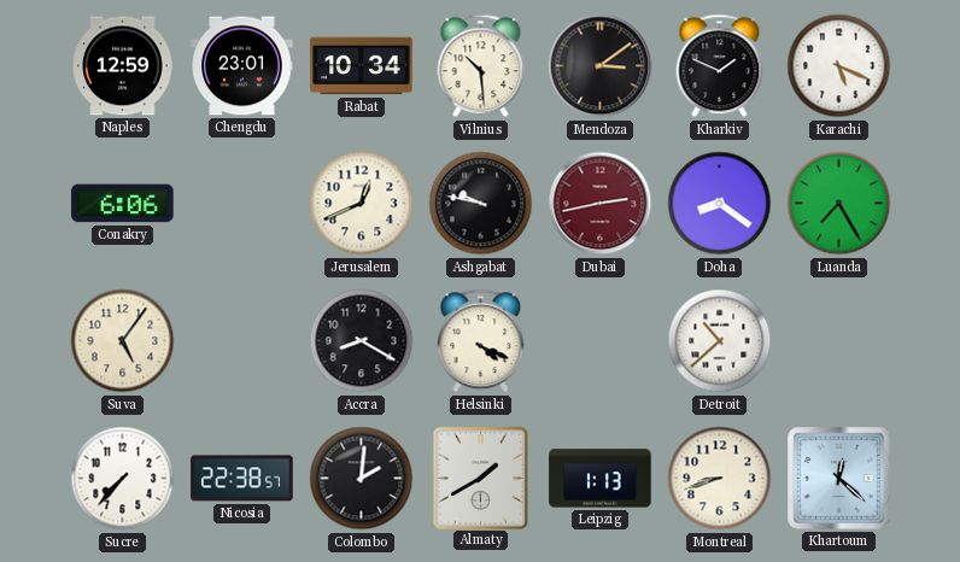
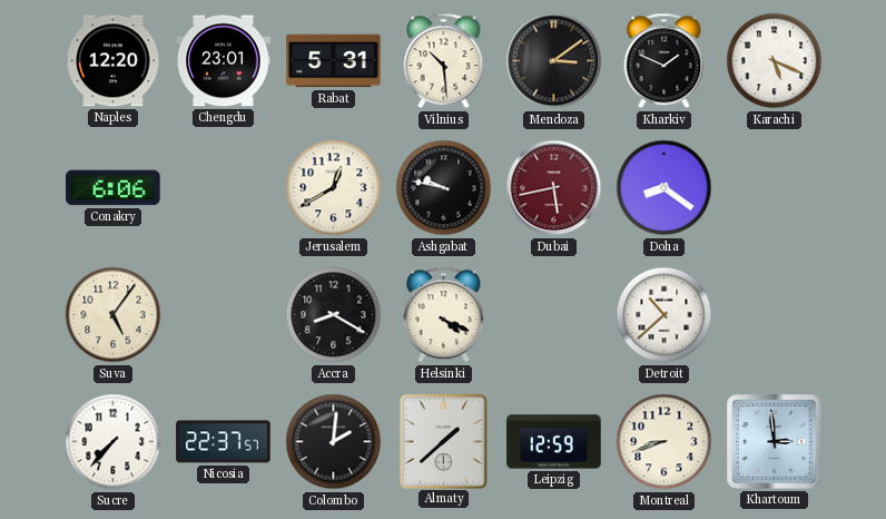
Naples: 12:59 -> 12:20
Rabat: 10:34 -> 5:31
Jerusalem: 12:41 -> 12:40
Dubai: 2:43 -> 5:43
Luanda: 7:25 -> none
Nicosia: 22:38 -> 22:37
Almaty: 1:40 -> 1:38
Leipzig: 1:13 -> 12:59
Khartoum: 12:22 -> 2:59
